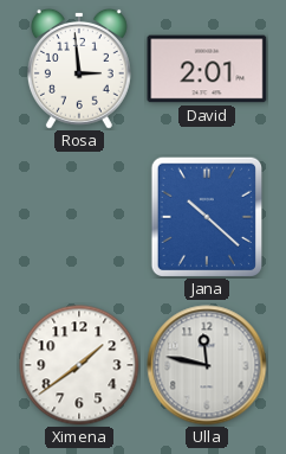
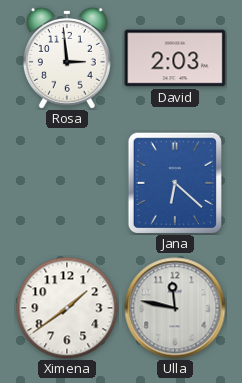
David: 2:01 -> 2:03
Jana: 10:22 -> 6:22
